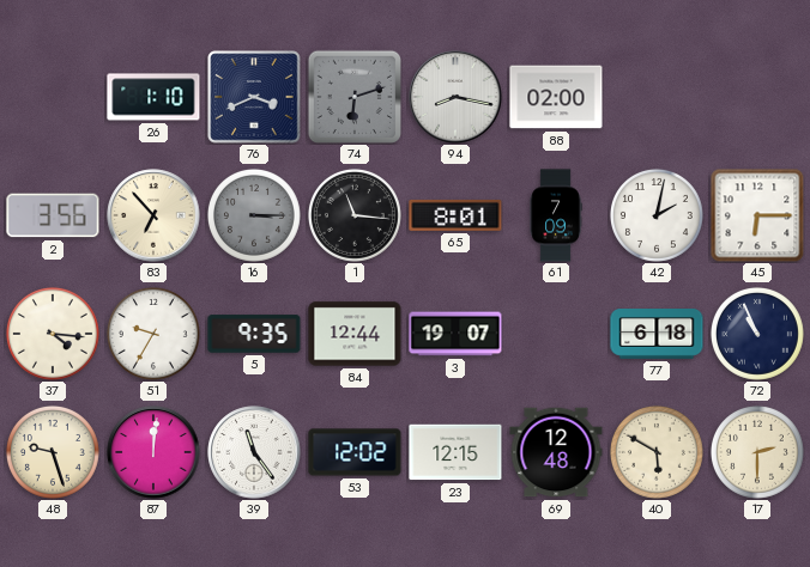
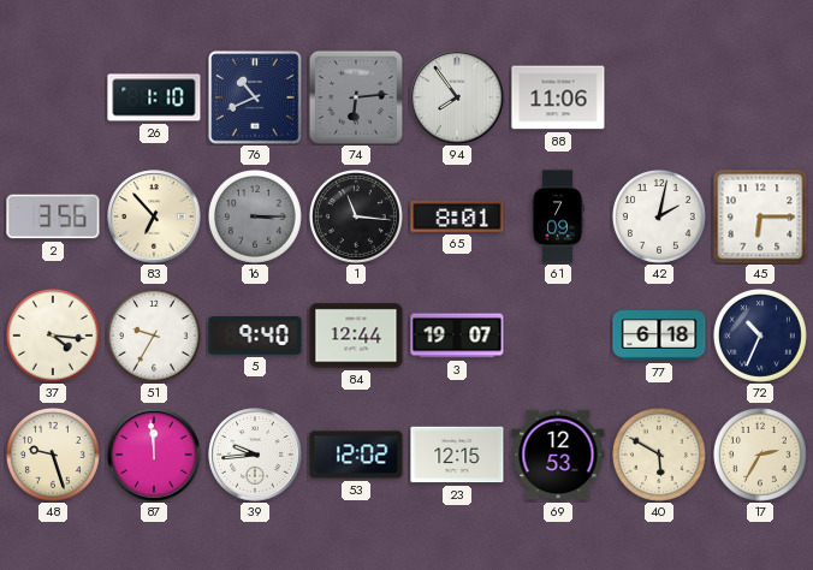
76: 3:41 -> 10:41
74: 6:12 -> 6:14
94: 8:17 -> 7:54
88: 02:00 -> 11:06
5: 9:35 -> 9:40
72: 10:56 -> 10:34
87: 12:01 -> 11:59
39: 11:24 -> 9:44
69: 12:48 -> 12:53
17: 2:30 -> 2:35
